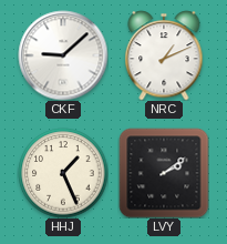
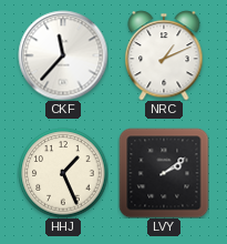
CKF: 9:08 -> 11:37
